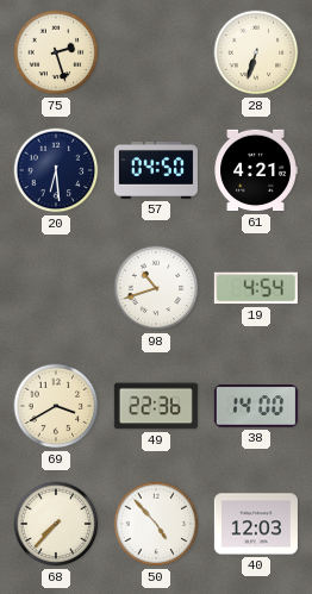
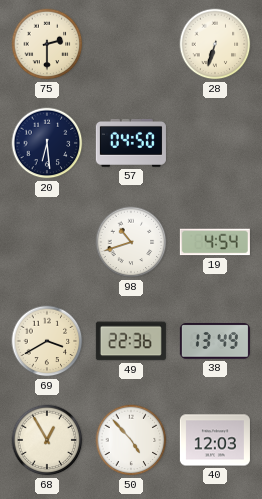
75: 2:27 -> 2:30
61: 4:21 -> none
38: 14:00 -> 13:49
68: 7:37 -> 12:55
